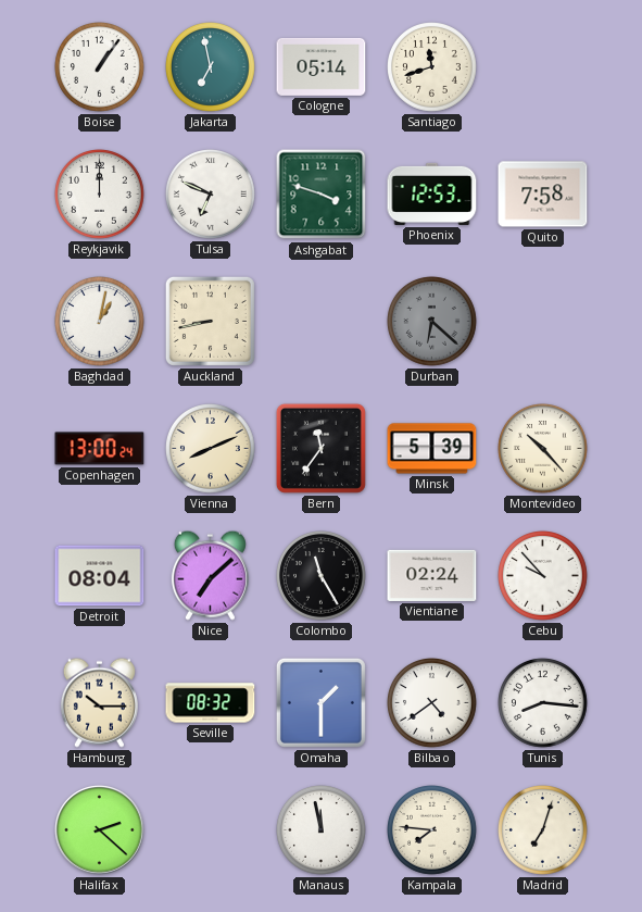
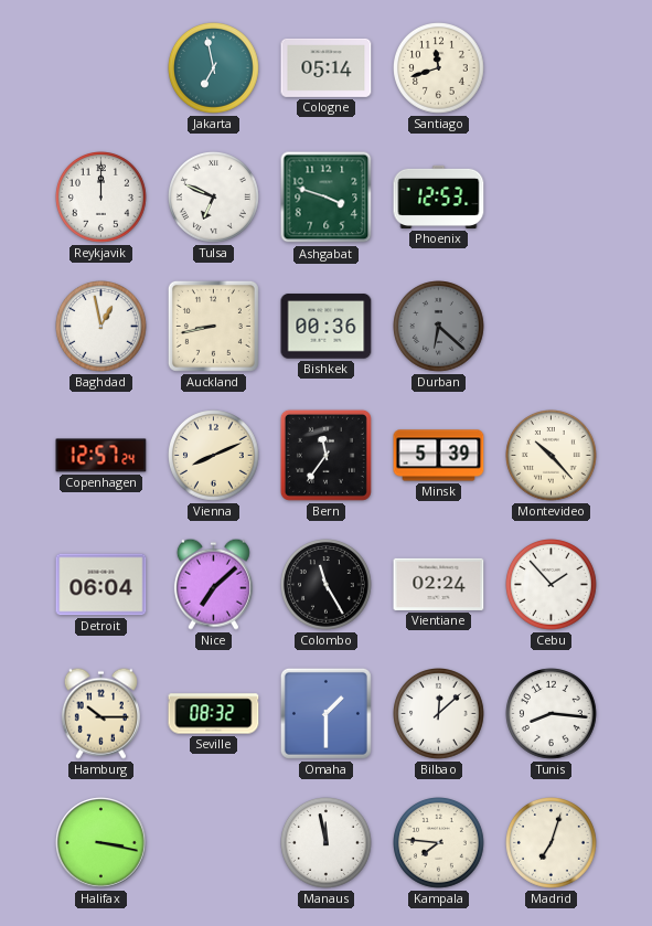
Boise: 1:06 -> none
Quito: 7:58 -> none
Baghdad: 1:02 -> 12:58
Bishkek: none -> 00:36
Copenhagen: 13:00 -> 12:57
Detroit: 08:04 -> 06:04
Cebu: 9:53 -> 1:53
Bilbao: 4:39 -> 12:08
Halifax: 2:22 -> 3:17
